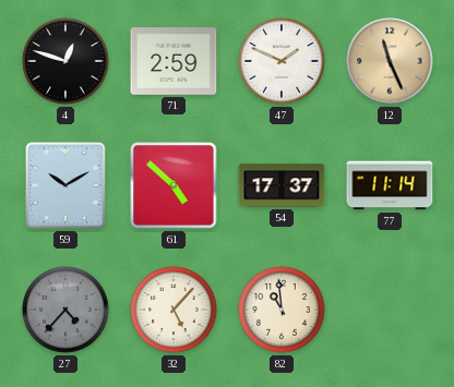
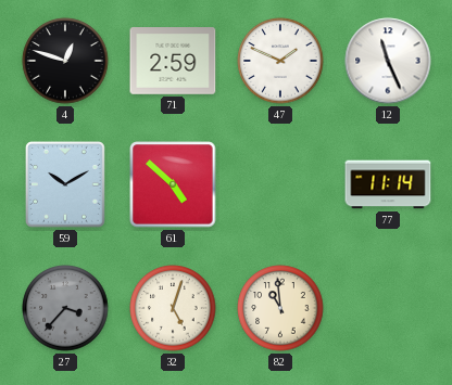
12 dial: champagne -> white
54: 17:37 -> none
27: 4:37 -> 3:37
32: 5:07 -> 5:03
